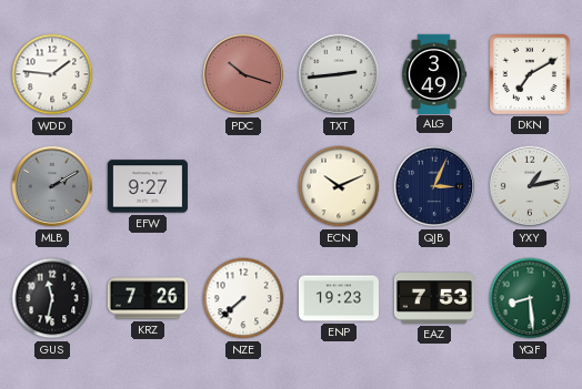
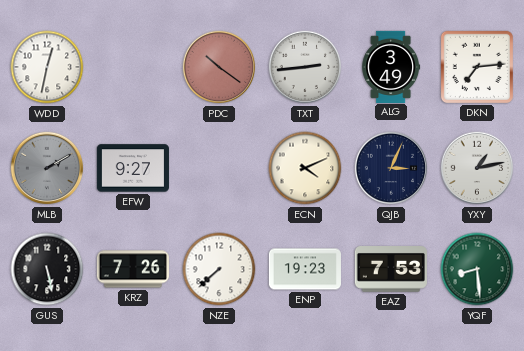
WDD: 1:46 -> 12:32
PDC: 10:18 -> 10:21
DKN: 7:10 -> 7:14
ECN: 10:11 -> 4:11
GUS: 11:32 -> 5:28
